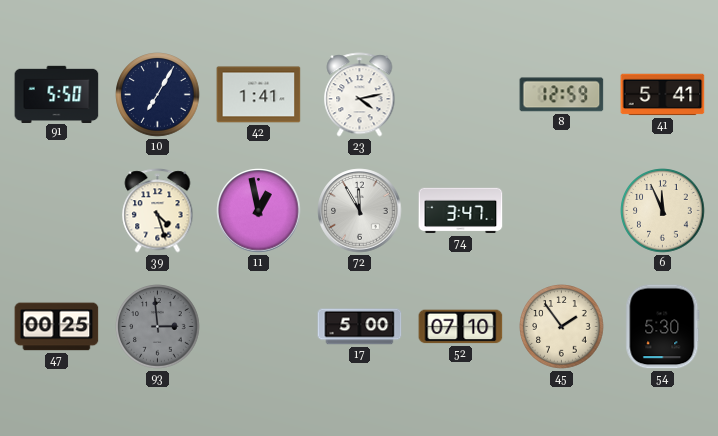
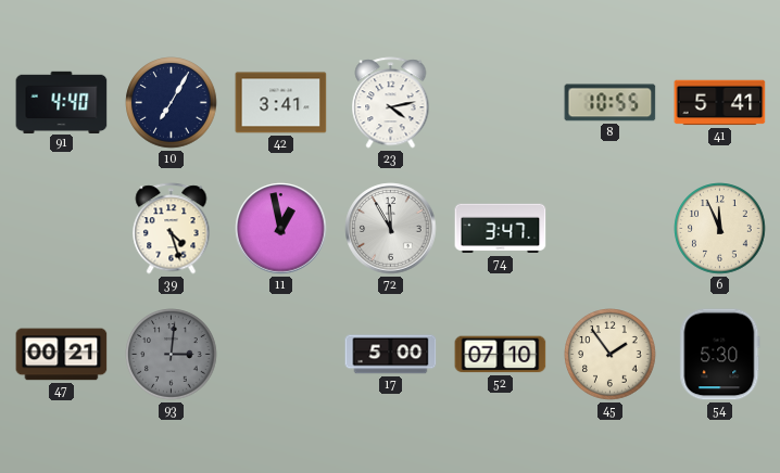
91: 5:50 -> 4:40
42: 1:41 -> 3:41
8: 12:59 -> 10:55
47: 00:25 -> 00:21
93: 2:59 -> 3:01
